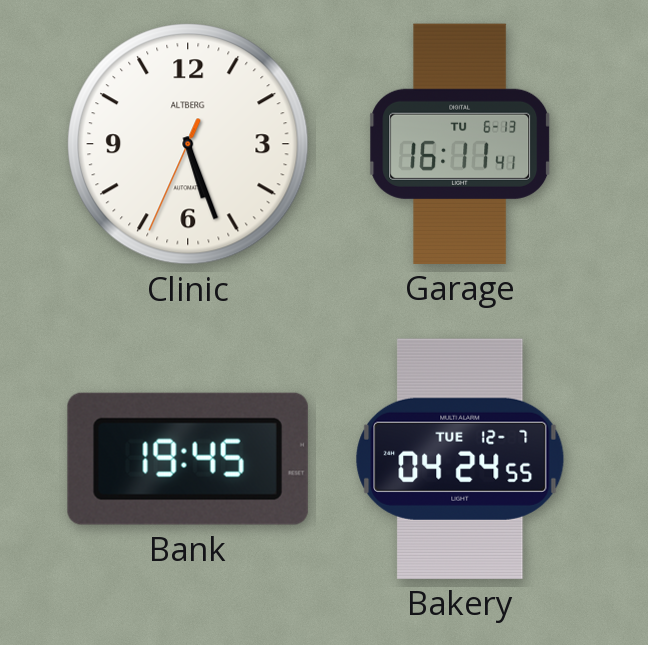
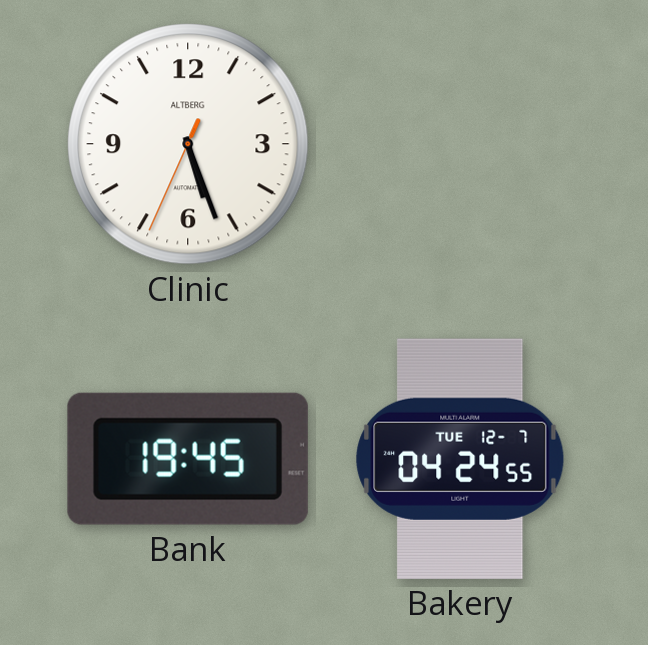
Garage: 16:11 -> none
